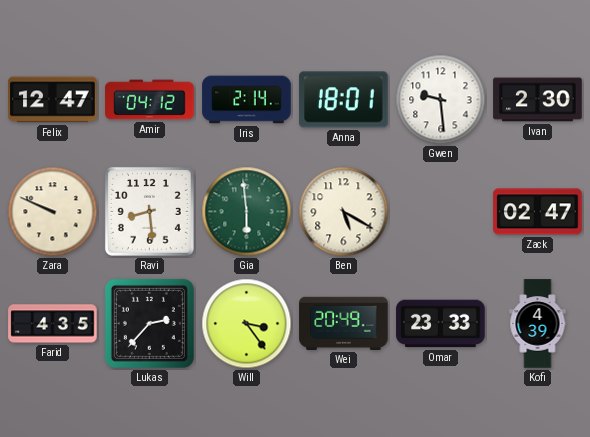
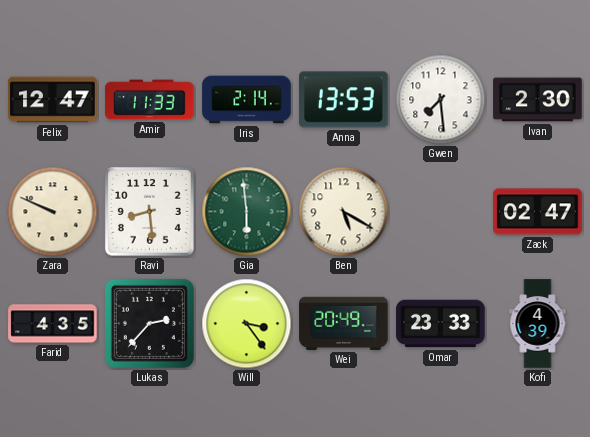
Amir: 04:12 -> 11:33
Anna: 18:01 -> 13:53
Gwen: 9:29 -> 7:29
